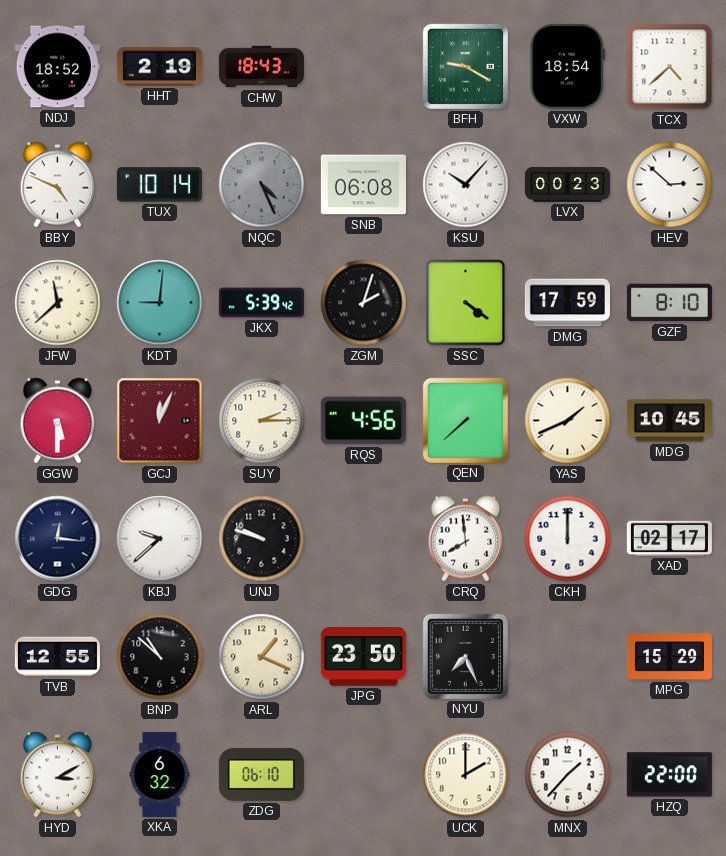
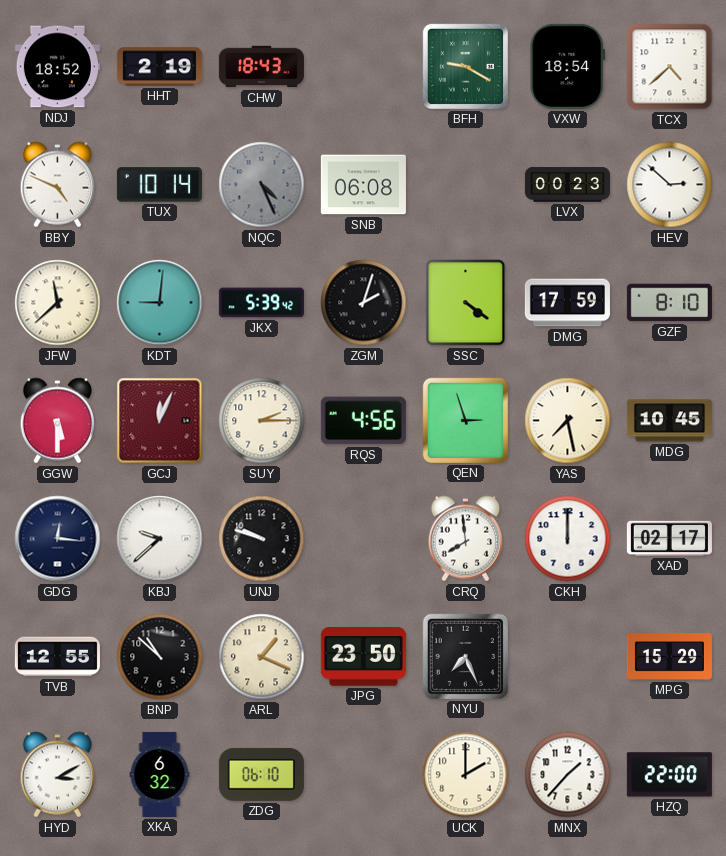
KSU: 10:07 -> none
QEN: 7:38 -> 2:57
YAS: 1:41 -> 7:28
